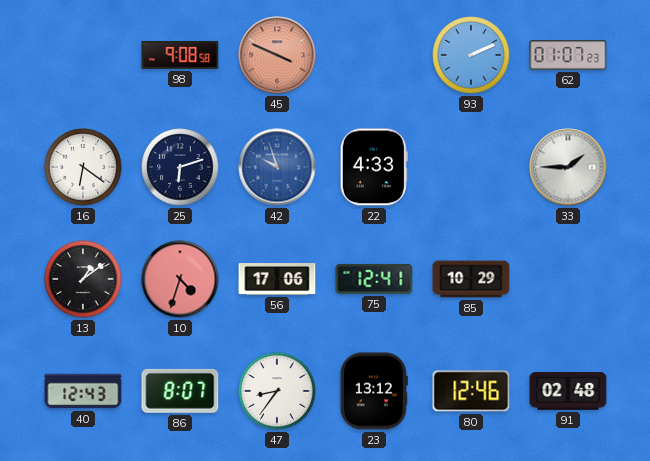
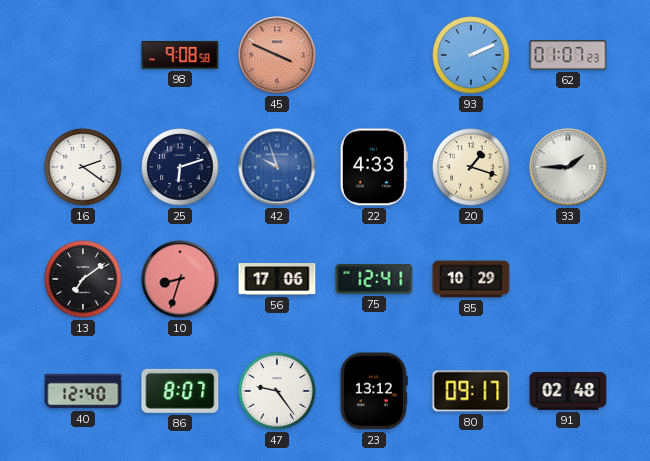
16: 6:21 -> 2:21
20: none -> 1:18
13: 1:09 -> 7:09
10: 4:33 -> 8:33
40: 12:43 -> 12:40
47: 8:36 -> 9:24
80: 12:46 -> 09:17
